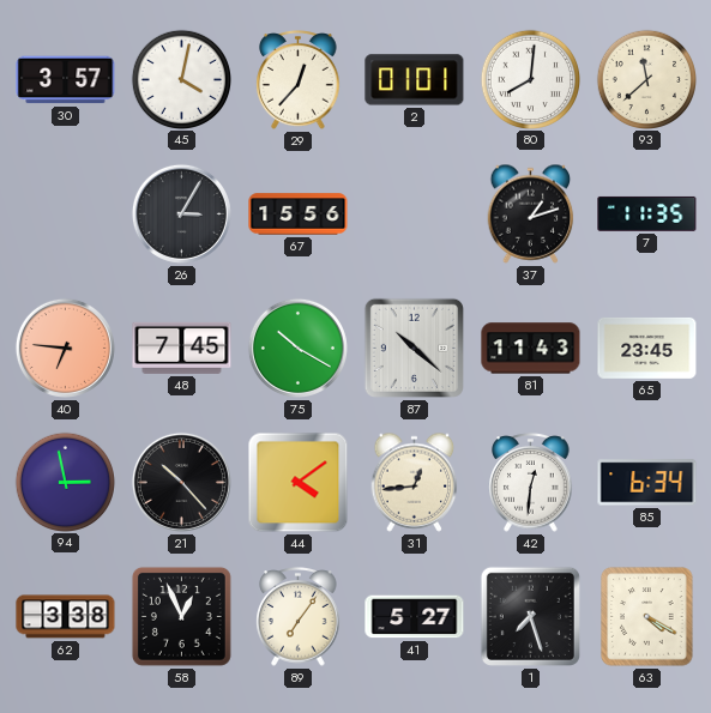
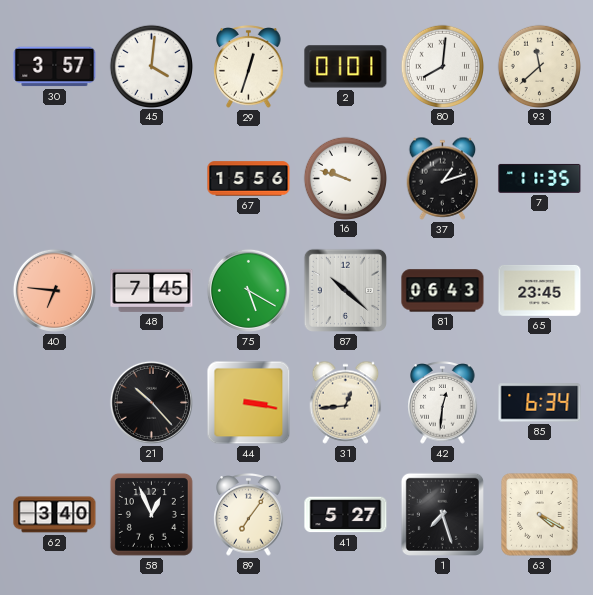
45: 4:02 -> 4:01
29: 12:37 -> 12:33
26: 3:05 -> none
16: none -> 9:48
75: 10:20 -> 5:20
81: 11:43 -> 06:43
94: 2:58 -> none
44: 4:09 -> 3:17
62: 3:38 -> 3:40
